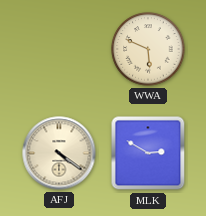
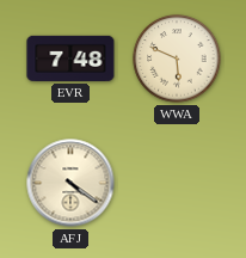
EVR: none -> 7:48
MLK: 2:50 -> none
